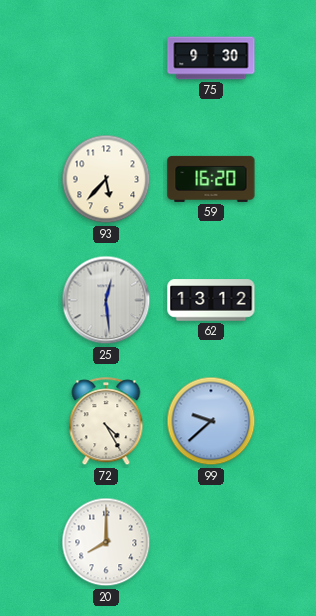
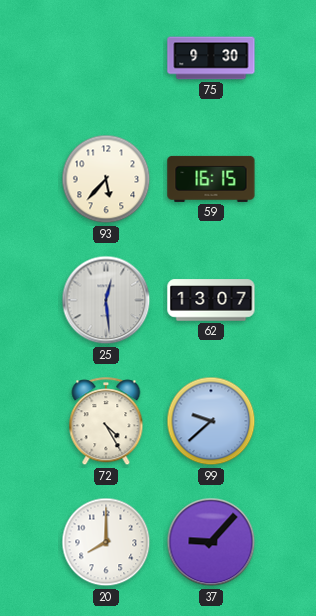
59: 16:20 -> 16:15
62: 13:12 -> 13:07
37: none -> 9:07
